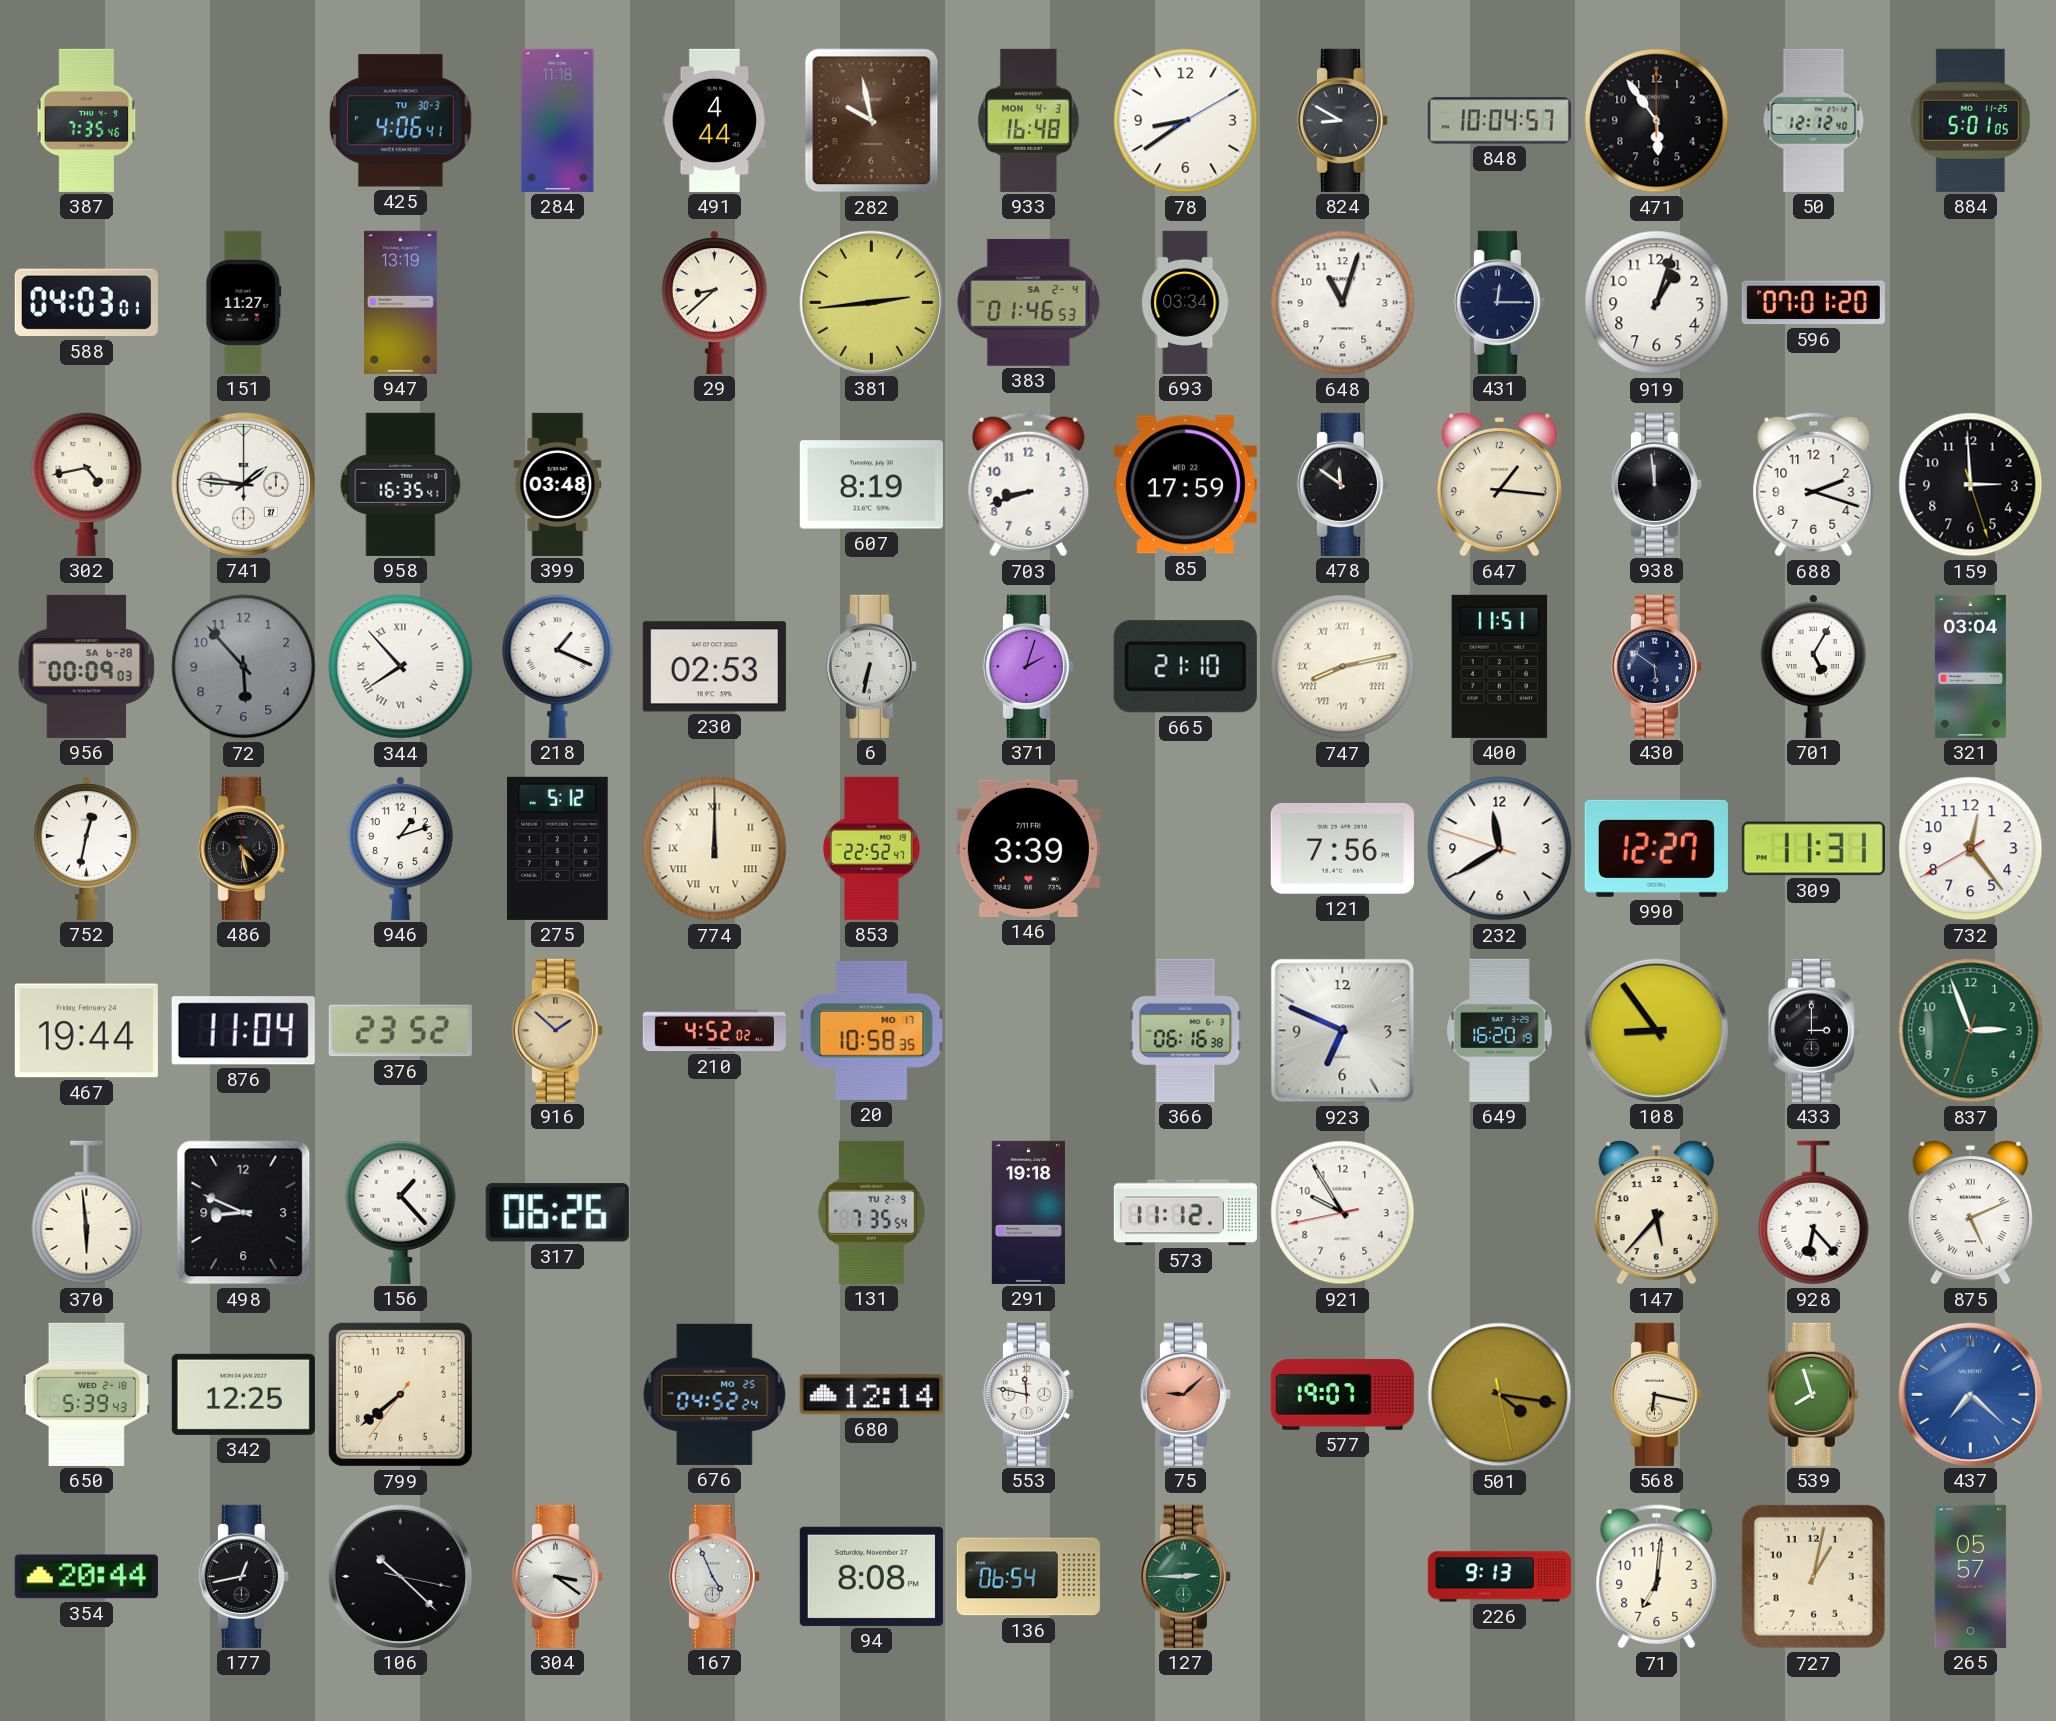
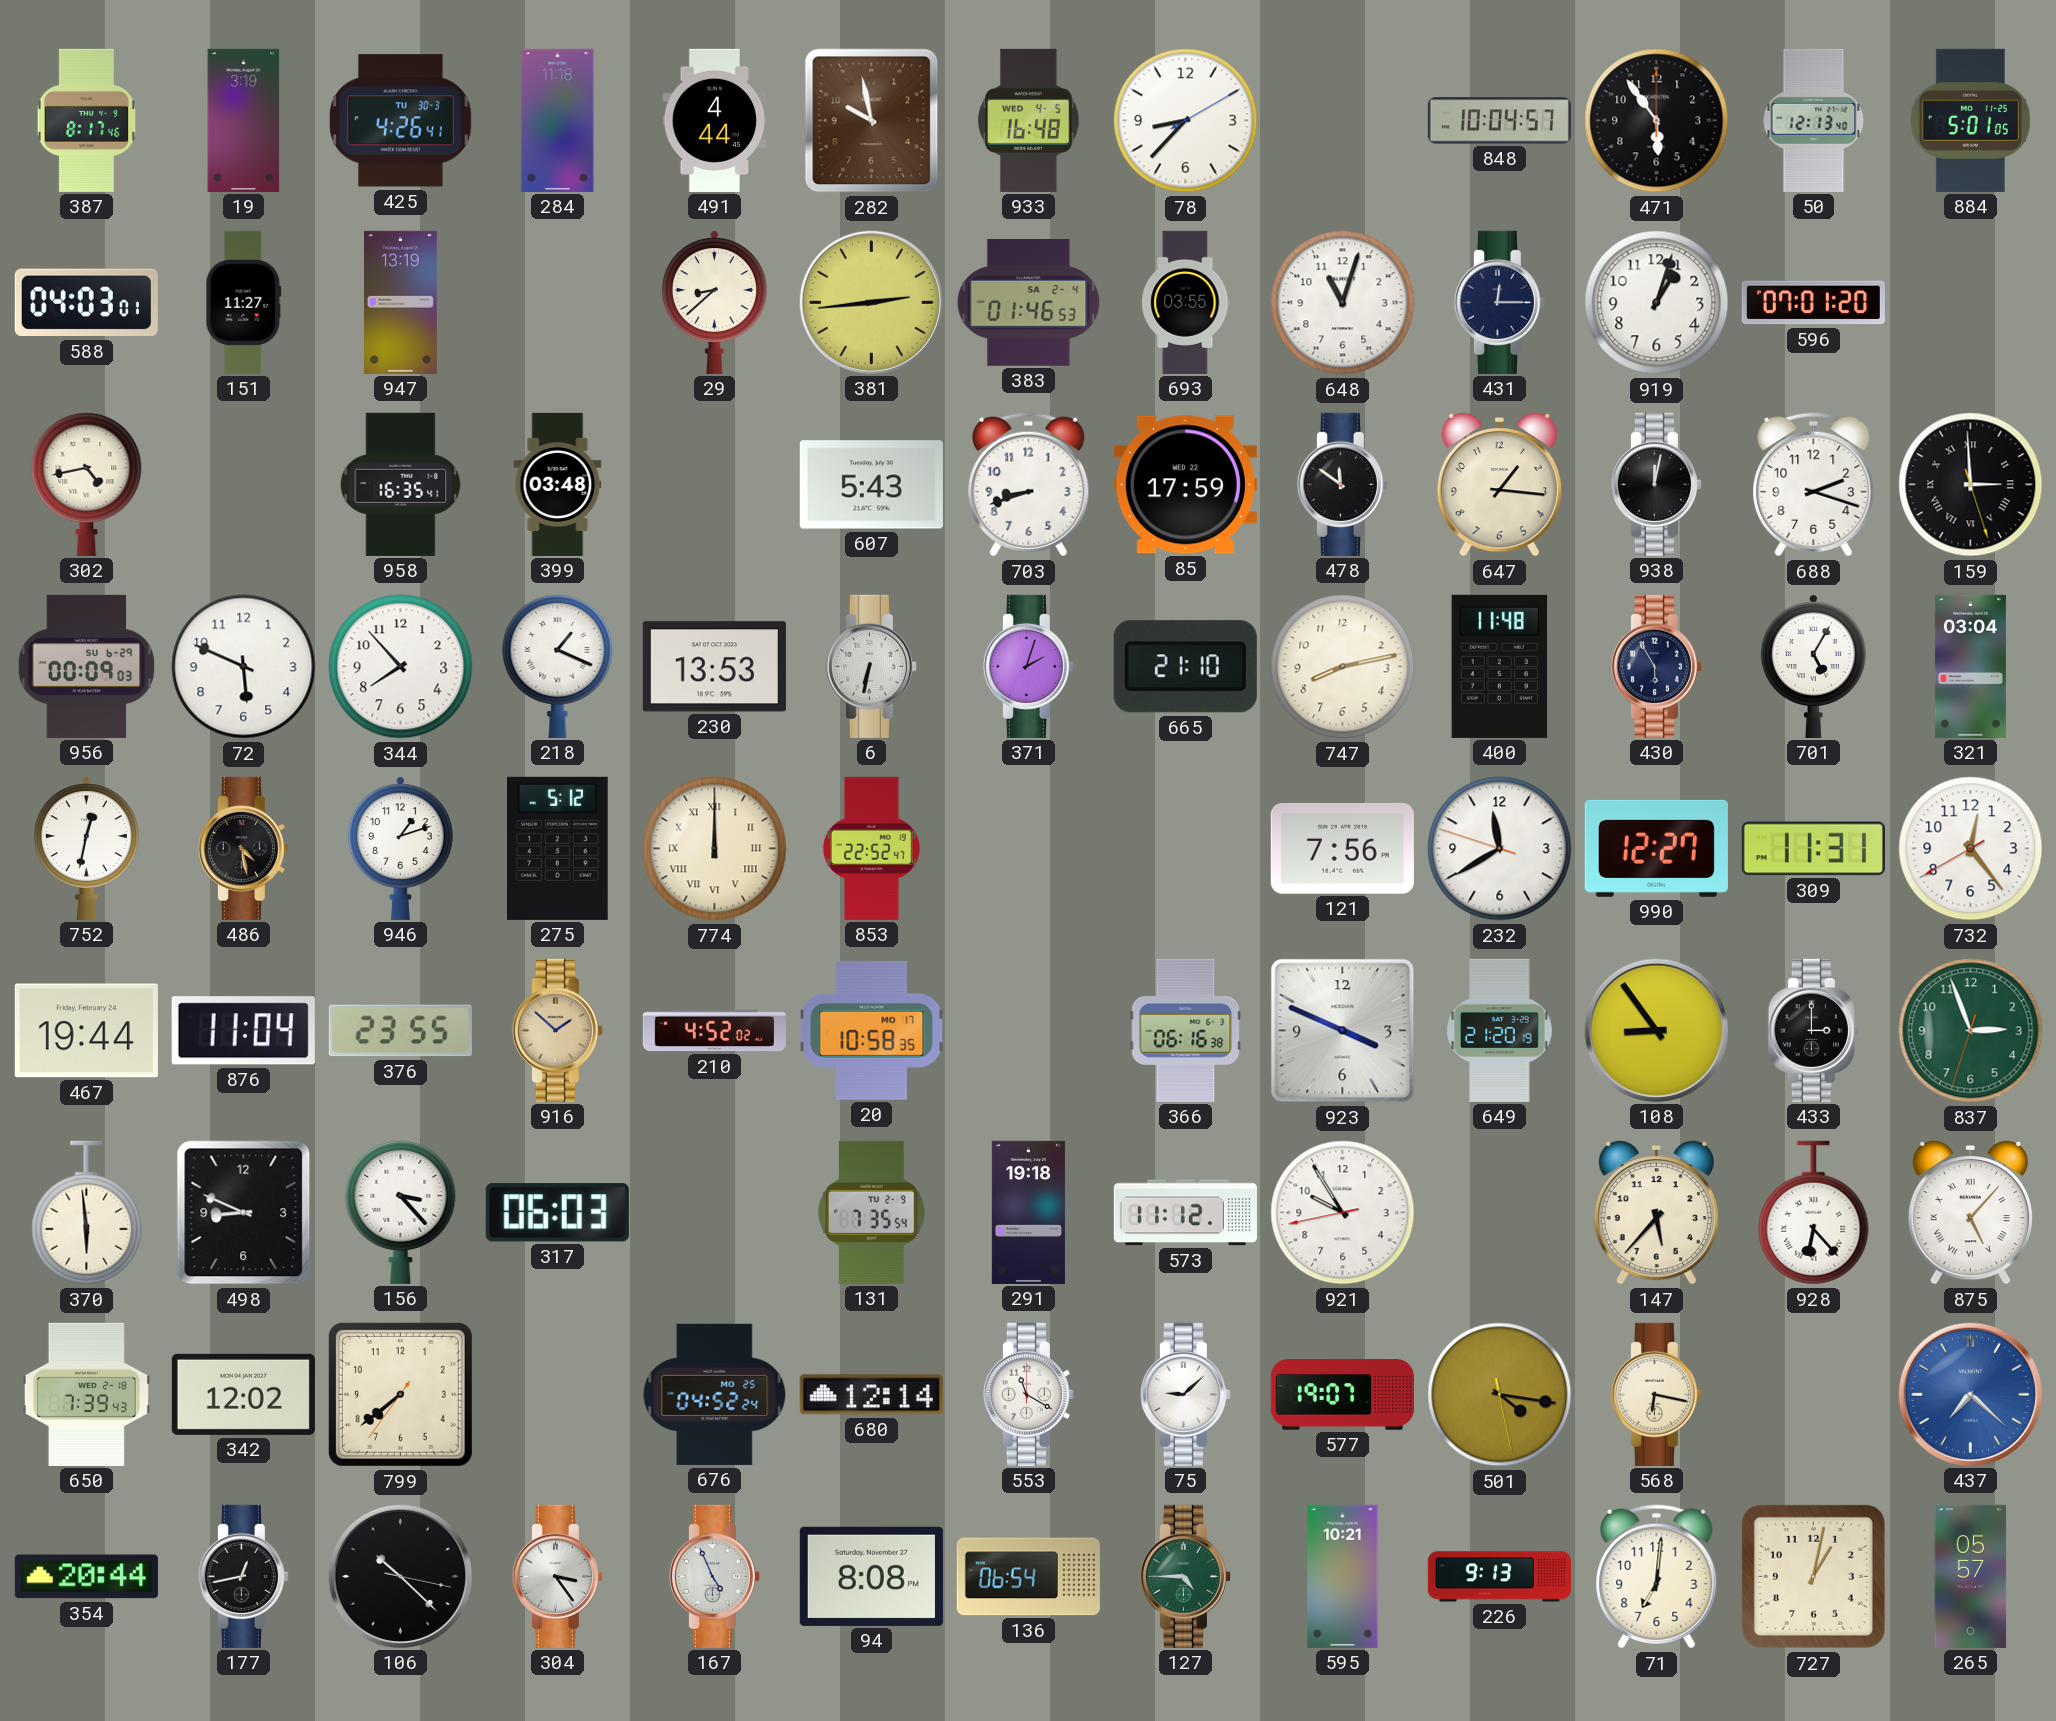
387: 7:35 -> 8:17
19: none -> 3:19
425: 4:06 -> 4:26
933 date: MON 4-3 -> WED 4-5
78: 8:39 -> 8:37
824: 8:50 -> none
50: 12:12 -> 12:13
693: 03:34 -> 03:55
741: 1:46 -> none
607: 8:19 -> 5:43
938: 11:59 -> 12:02
159 numerals: Arabic -> Roman
956 date: SA 6-28 -> SU 6-29
72: 5:53 -> 5:49
72 dial: grey -> white
344 numerals: Roman -> Arabic
230: 02:53 -> 13:53
747 numerals: Roman -> Arabic
400: 11:51 -> 11:48
430: 5:51 -> 5:55
146: 3:39 -> none
376: 23:52 -> 23:55
923: 6:49 -> 3:49
649: 16:20 -> 21:20
156: 1:23 -> 3:23
317: 06:26 -> 06:03
875: 5:11 -> 5:07
650: 5:39 -> 7:39
342: 12:25 -> 12:02
553: 11:47 -> 11:20
75 dial: salmon -> white
539: 7:57 -> none
304: 3:21 -> 3:24
127: 2:45 -> 4:45
595: none -> 10:21
